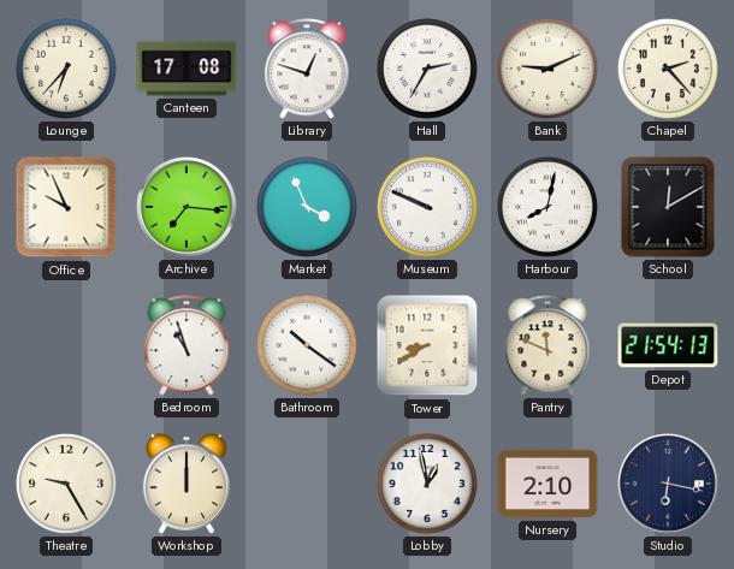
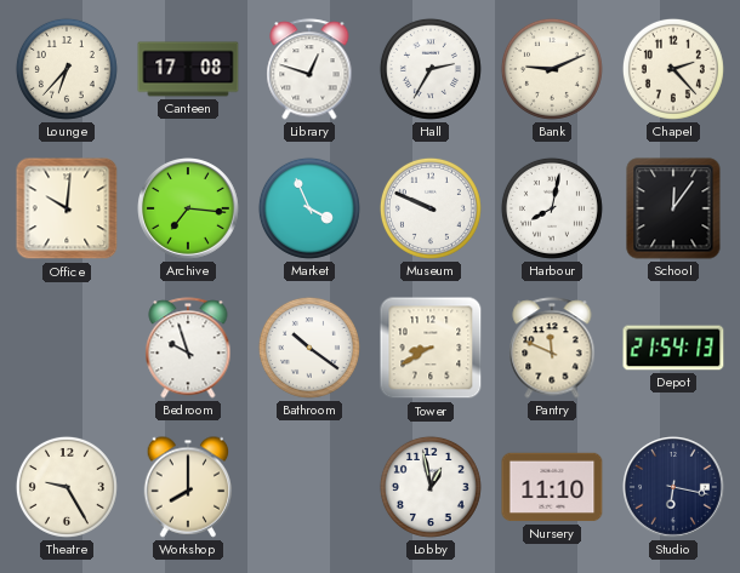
Office: 9:56 -> 10:01
School: 12:10 -> 12:06
Bedroom: 10:57 -> 9:57
Workshop: 12:00 -> 8:00
Nursery: 2:10 -> 11:10
